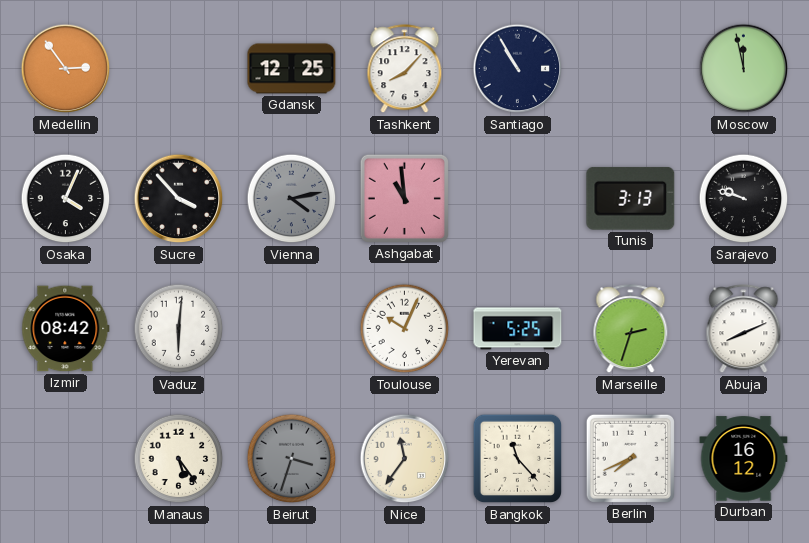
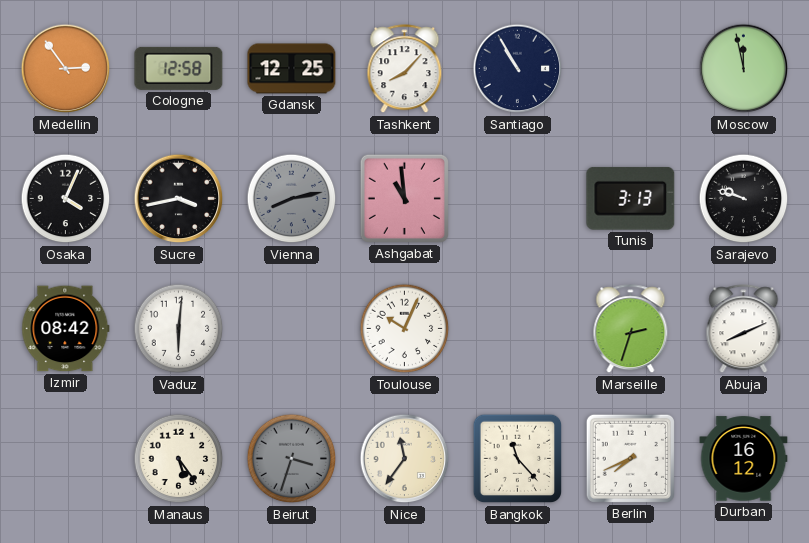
Cologne: none -> 12:58
Sucre: 3:53 -> 3:43
Vienna: 4:13 -> 8:13
Yerevan: 5:25 -> none
